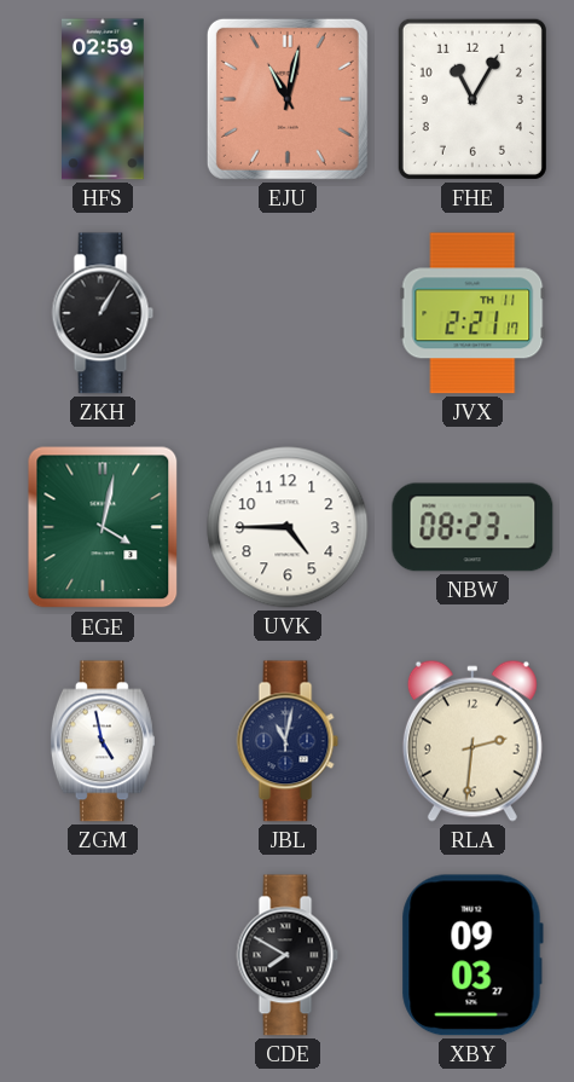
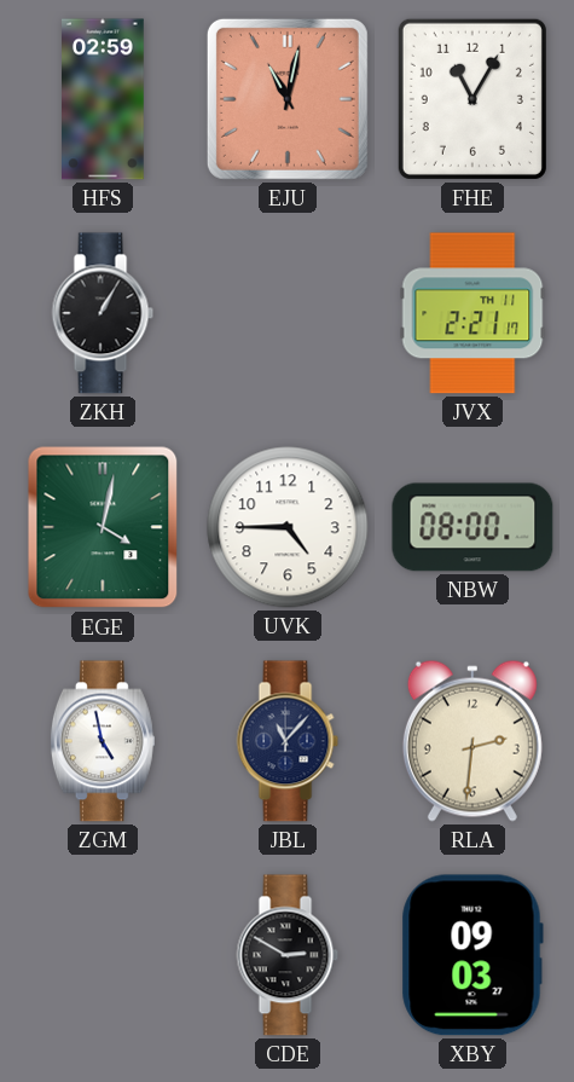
NBW: 08:23 -> 08:00
JBL: 11:02 -> 11:07
CDE: 7:50 -> 2:50
